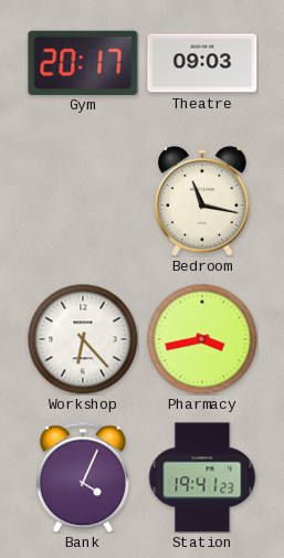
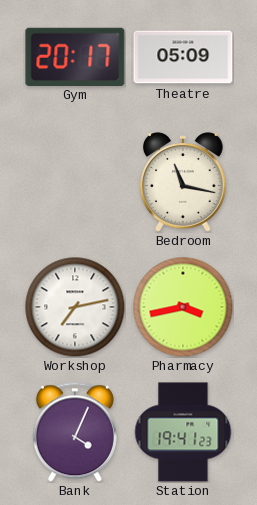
Theatre: 09:03 -> 05:09
Workshop: 6:23 -> 7:13
